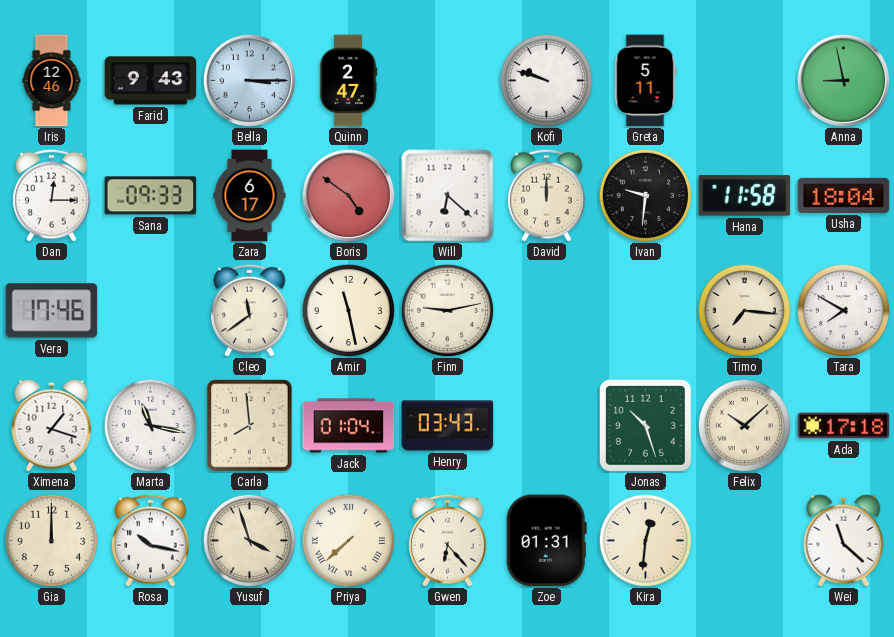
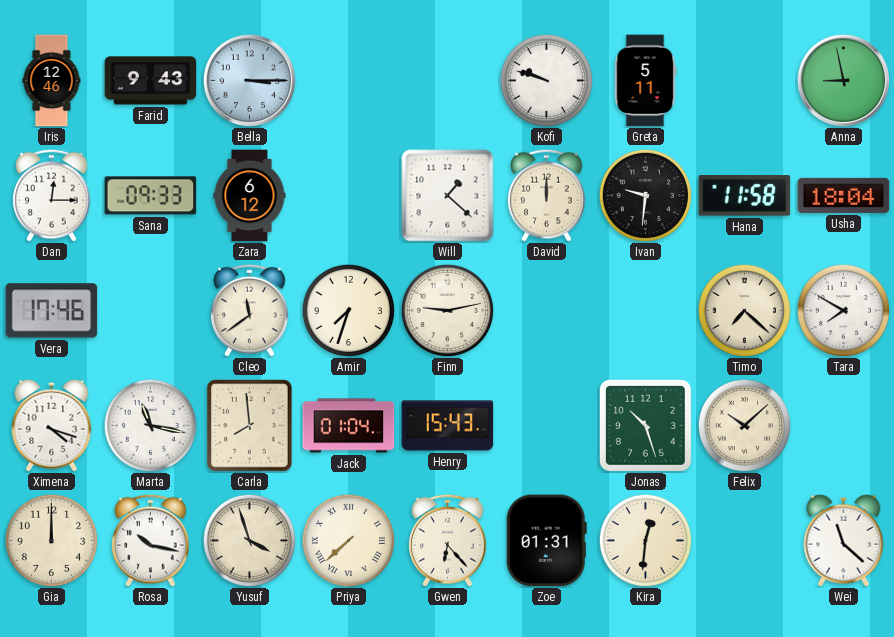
Quinn: 2:47 -> none
Zara: 6:17 -> 6:12
Boris: 4:51 -> none
Will: 6:22 -> 1:22
Amir: 11:28 -> 7:33
Timo: 7:16 -> 7:22
Ximena: 1:18 -> 4:18
Henry: 03:43 -> 15:43
Ada: 17:18 -> none
